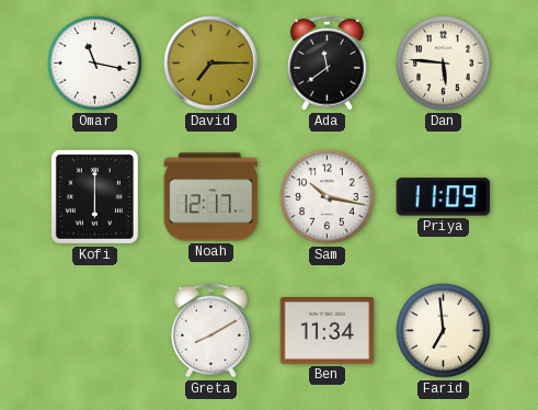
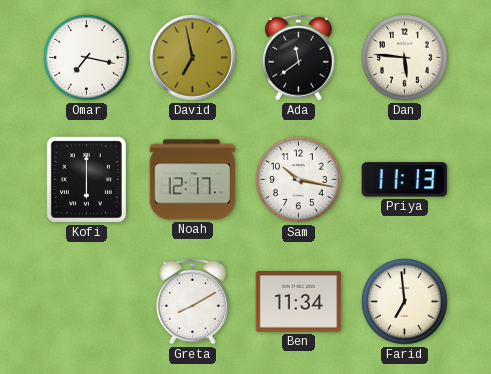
Omar: 11:17 -> 7:17
David: 7:15 -> 6:58
Priya: 11:09 -> 11:13
